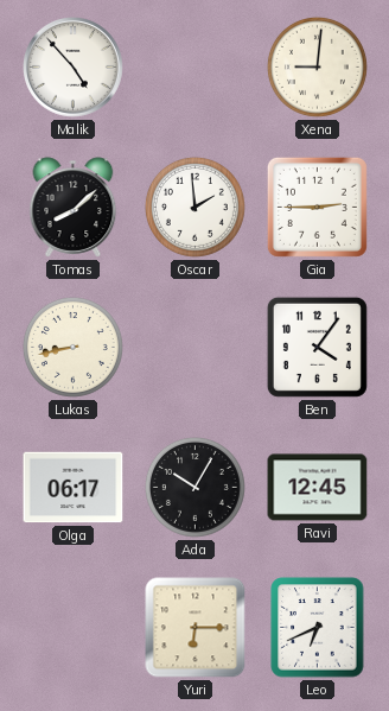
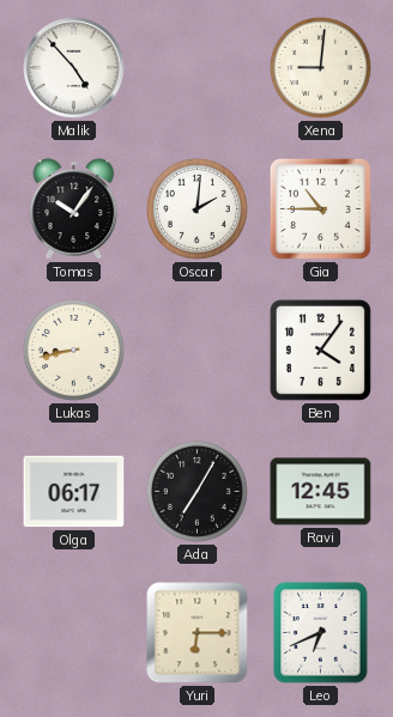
Tomas: 8:08 -> 10:06
Oscar: 1:59 -> 2:01
Gia: 2:45 -> 10:45
Ada: 10:05 -> 7:05
